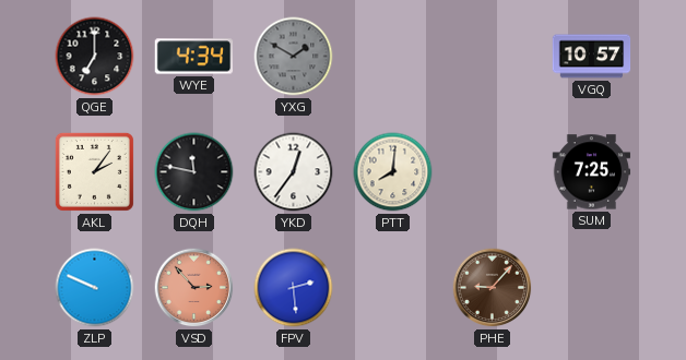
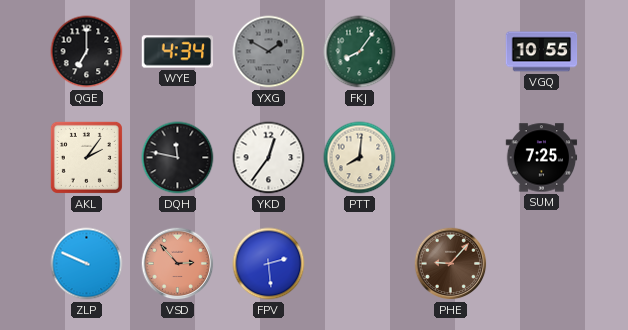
FKJ: none -> 8:06
VGQ: 10:57 -> 10:55
